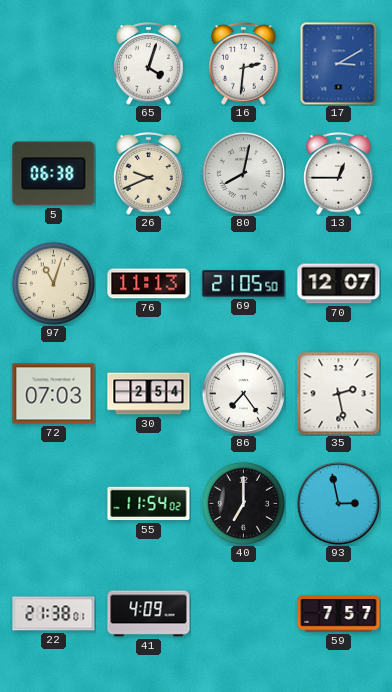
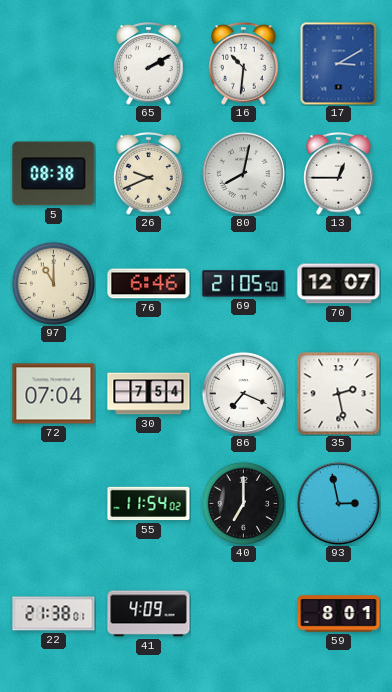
65: 4:03 -> 2:10
16: 2:31 -> 10:31
5: 06:38 -> 08:38
97: 11:03 -> 11:00
76: 11:13 -> 6:46
72: 07:03 -> 07:04
30: 2:54 -> 7:54
86: 7:24 -> 7:19
59: 7:57 -> 8:01
